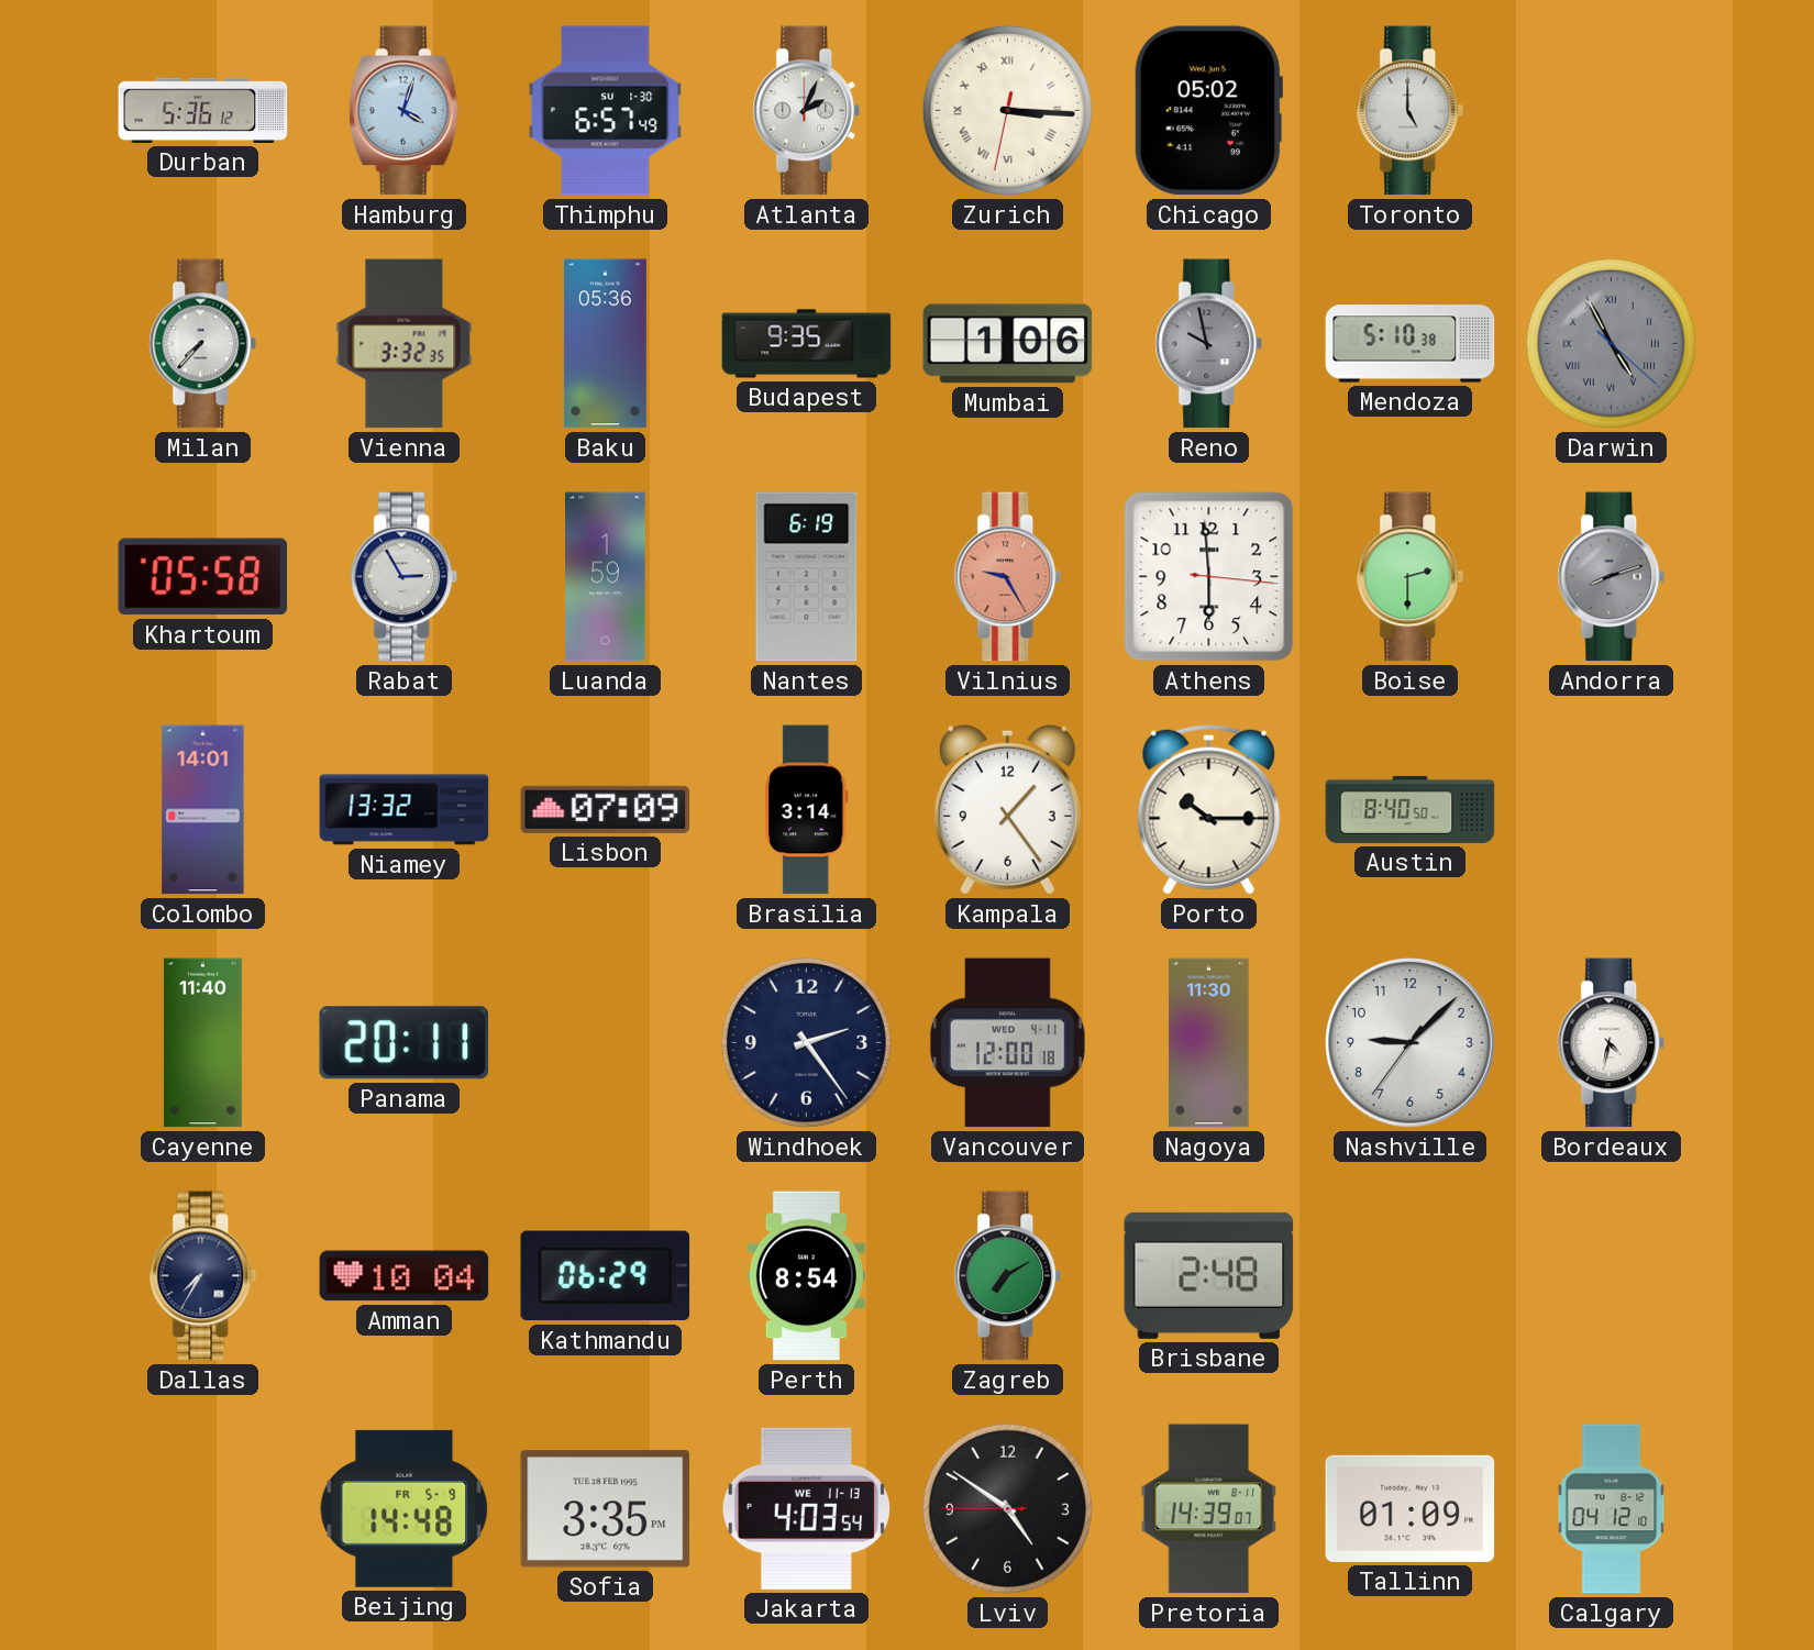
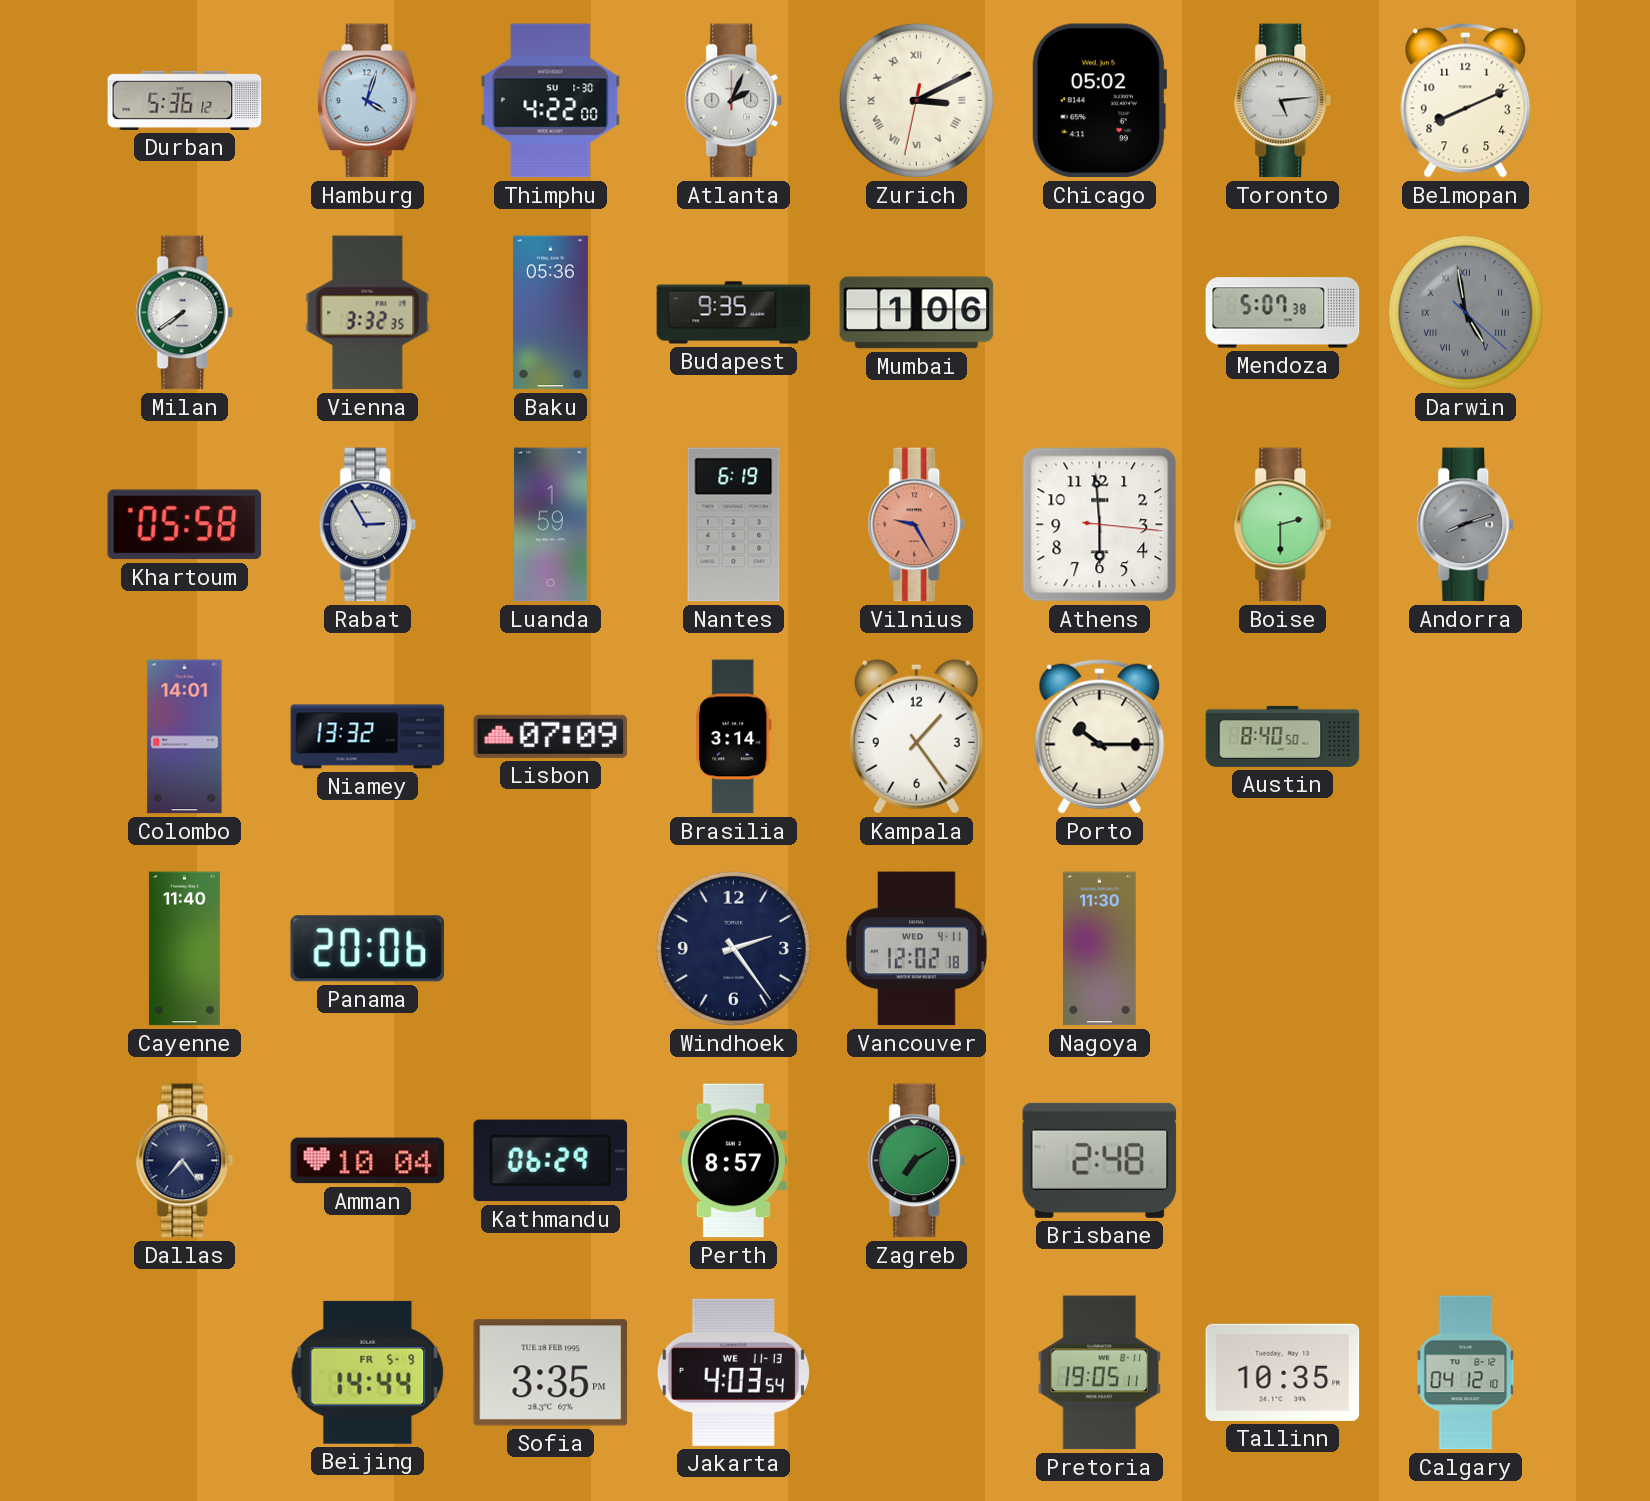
Thimphu: 6:57 -> 4:22
Zurich: 3:15 -> 3:10
Toronto: 5:00 -> 5:14
Belmopan: none -> 8:11
Milan: 7:37 -> 7:39
Reno: 9:58 -> none
Mendoza: 5:10 -> 5:07
Darwin: 4:55 -> 4:58
Panama: 20:11 -> 20:06
Vancouver: 12:00 -> 12:02
Nashville: 9:07 -> none
Bordeaux: 4:32 -> none
Dallas: 7:35 -> 7:24
Perth: 8:54 -> 8:57
Beijing: 14:48 -> 14:44
Lviv: 4:50 -> none
Pretoria: 14:39 -> 19:05
Tallinn: 01:09 -> 10:35
